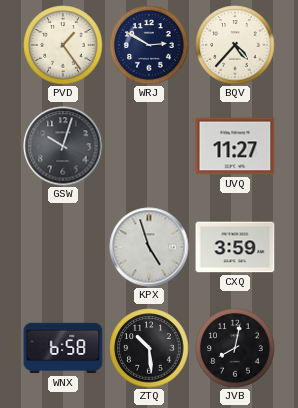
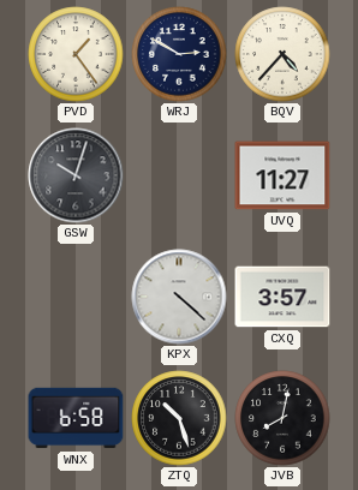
KPX: 4:57 -> 4:22
CXQ: 3:59 -> 3:57
ZTQ: 10:29 -> 10:27
